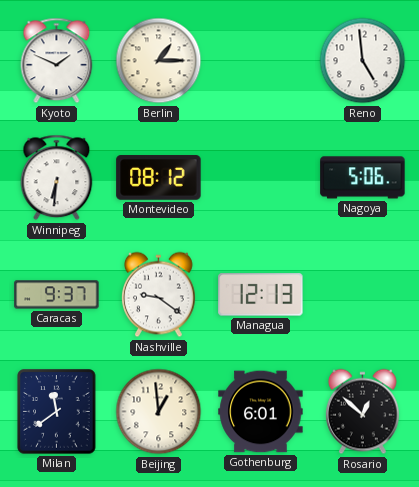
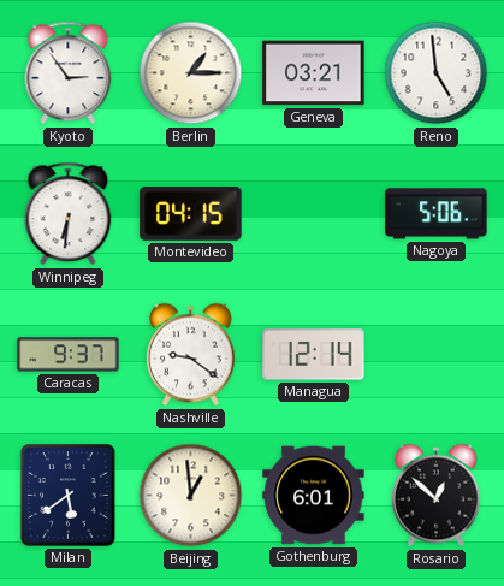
Kyoto: 1:49 -> 2:54
Geneva: none -> 03:21
Montevideo: 08:12 -> 04:15
Managua: 12:13 -> 12:14
Milan: 11:39 -> 5:39
